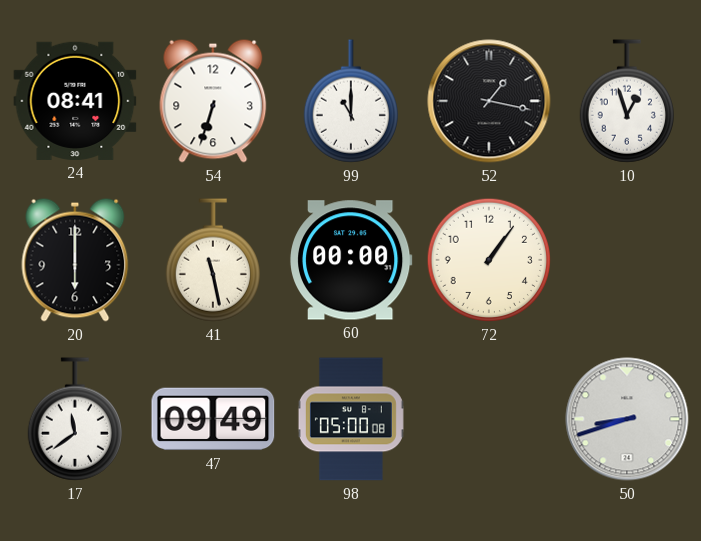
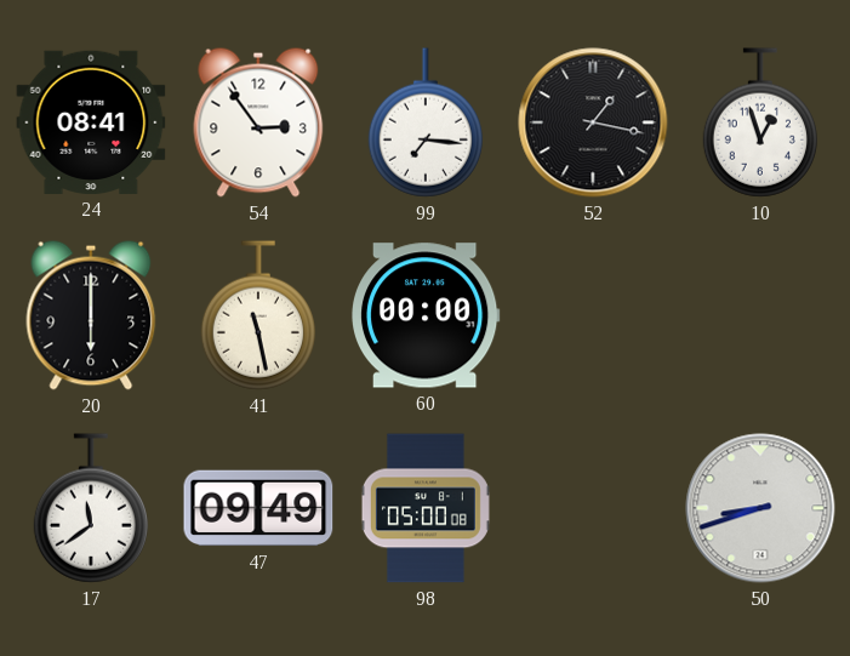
54: 6:33 -> 2:54
99: 11:00 -> 7:16
72: 1:06 -> none
